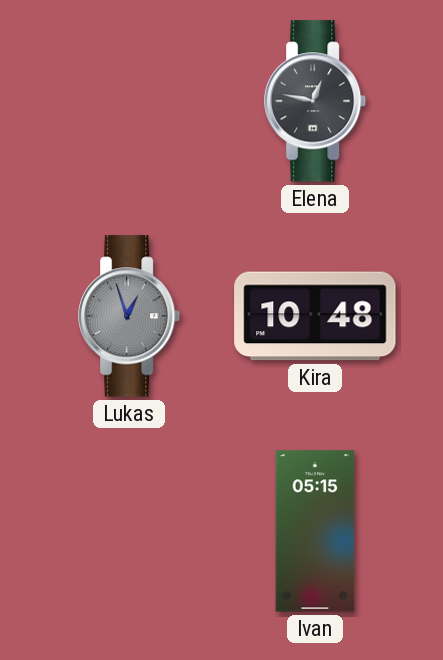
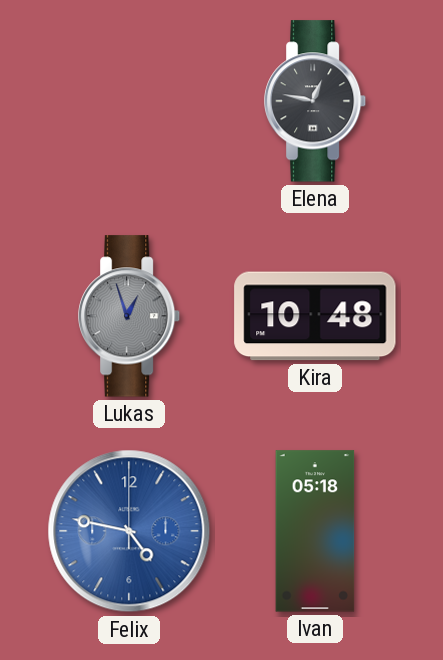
Felix: none -> 4:47
Ivan: 05:15 -> 05:18
